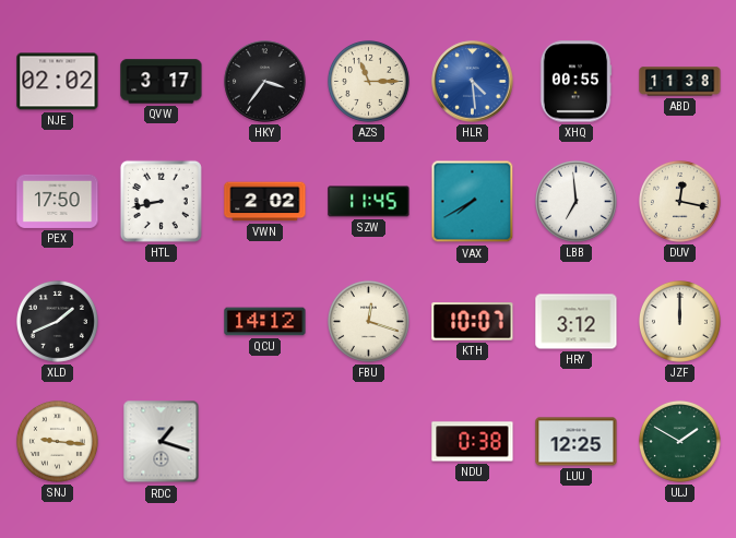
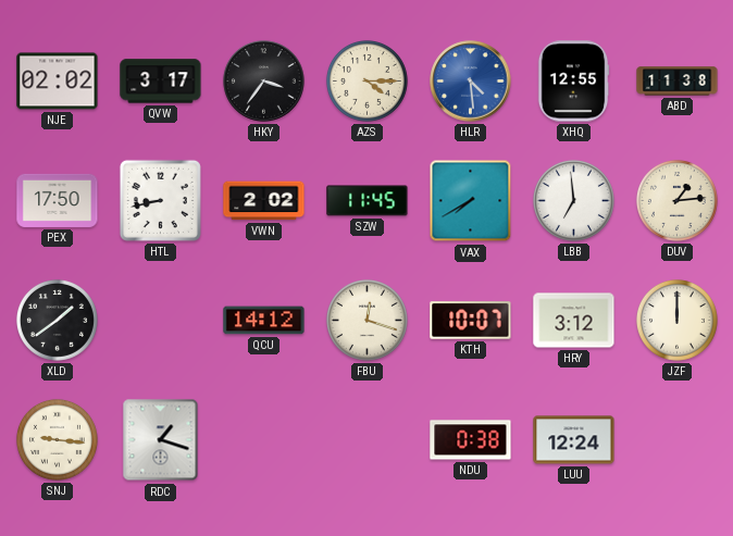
AZS: 11:15 -> 4:15
XHQ: 00:55 -> 12:55
DUV: 12:17 -> 1:14
XLD: 1:41 -> 1:39
LUU: 12:25 -> 12:24
ULJ: 1:50 -> none
